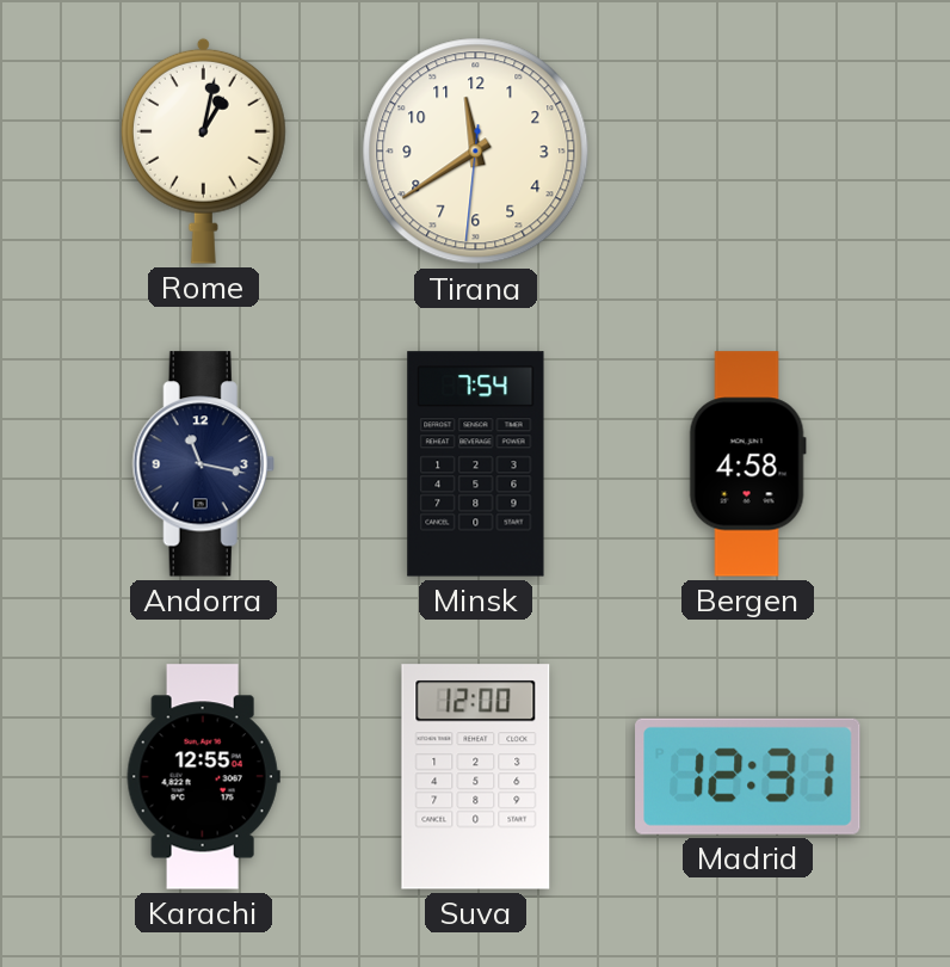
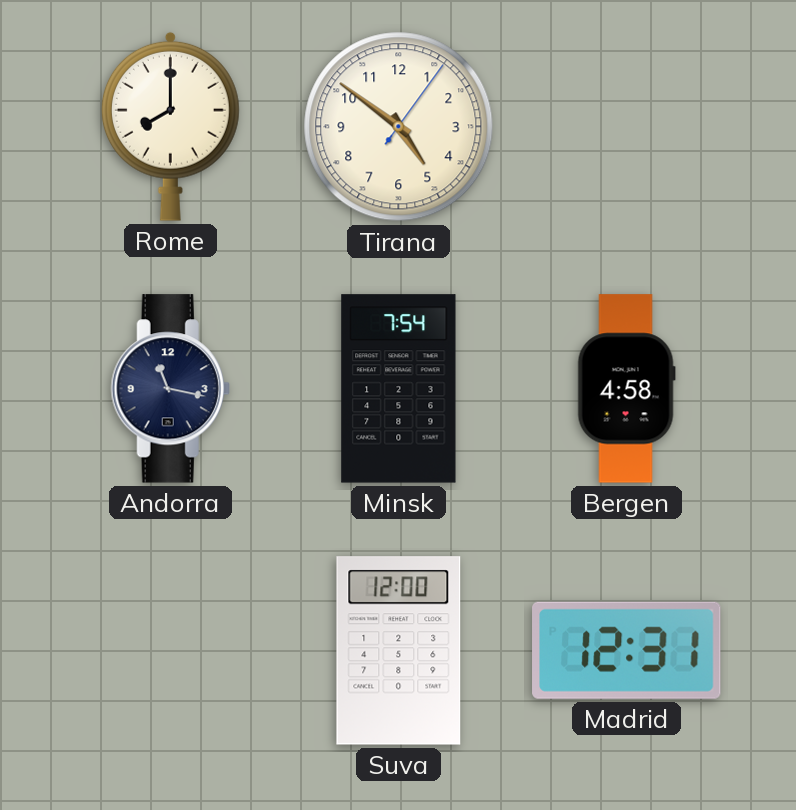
Rome: 1:02 -> 8:00
Tirana: 11:39 -> 4:51
Karachi: 12:55 -> none
